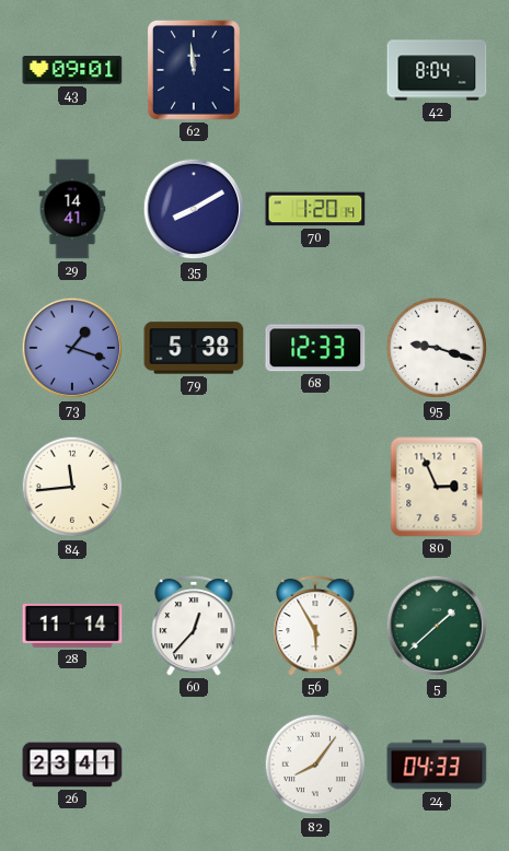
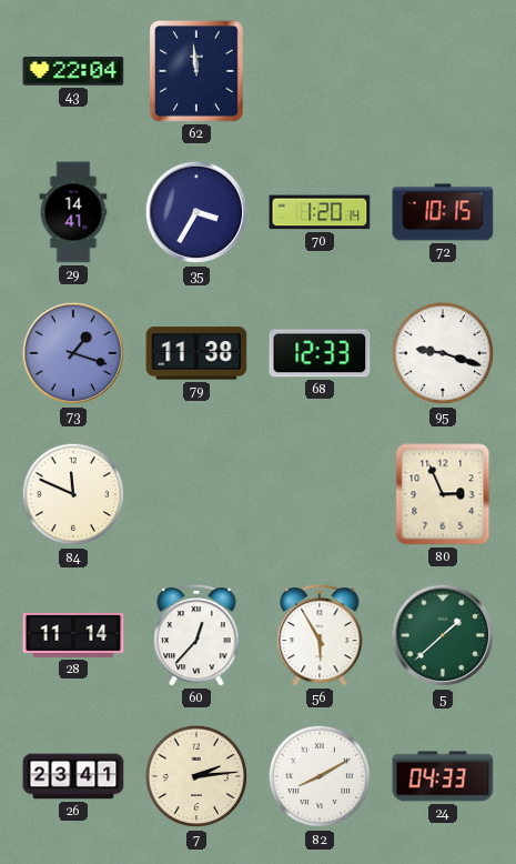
43: 09:01 -> 22:04
42: 8:04 -> none
35: 8:10 -> 3:35
72: none -> 10:15
79: 5:38 -> 11:38
84: 11:44 -> 11:49
7: none -> 2:14
82: 8:06 -> 8:10
